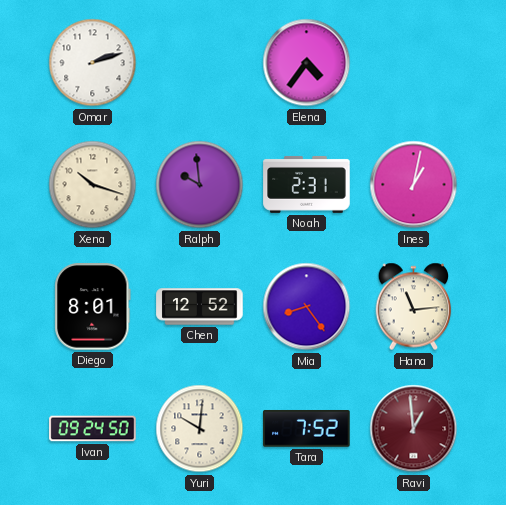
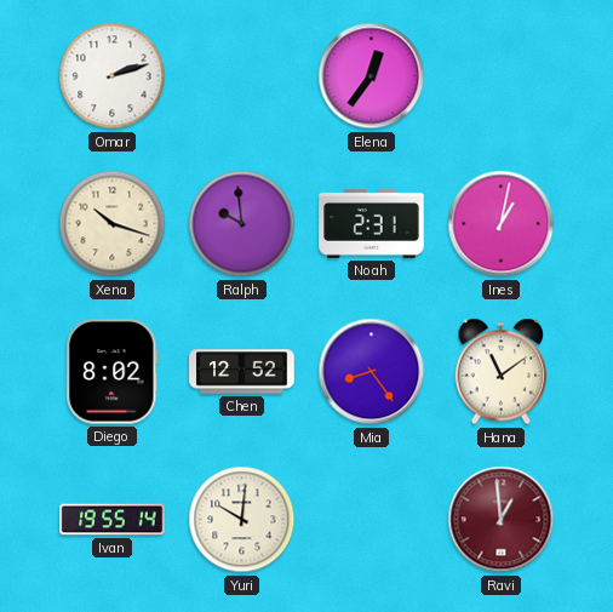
Elena: 4:36 -> 12:36
Diego: 8:01 -> 8:02
Hana: 11:14 -> 11:09
Ivan: 09:24 -> 19:55
Tara: 7:52 -> none
